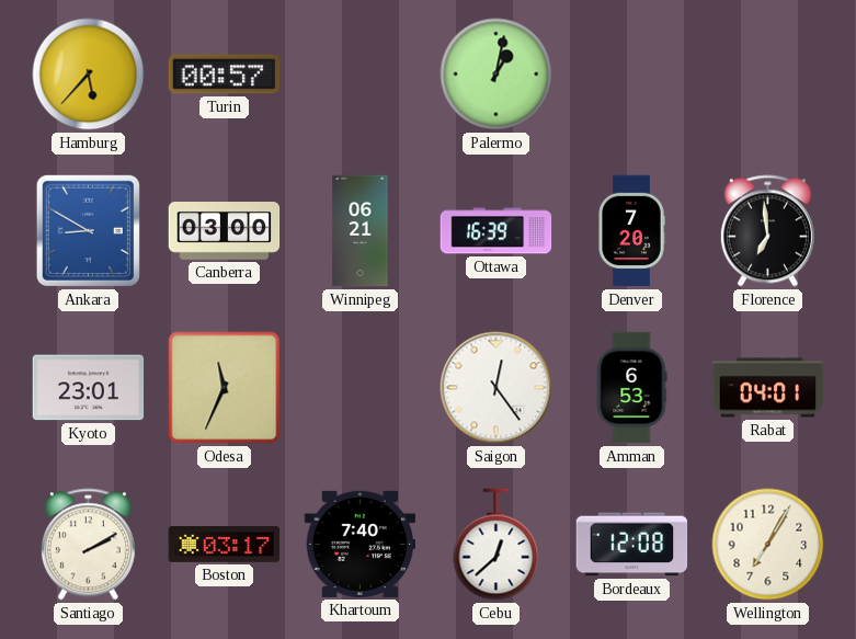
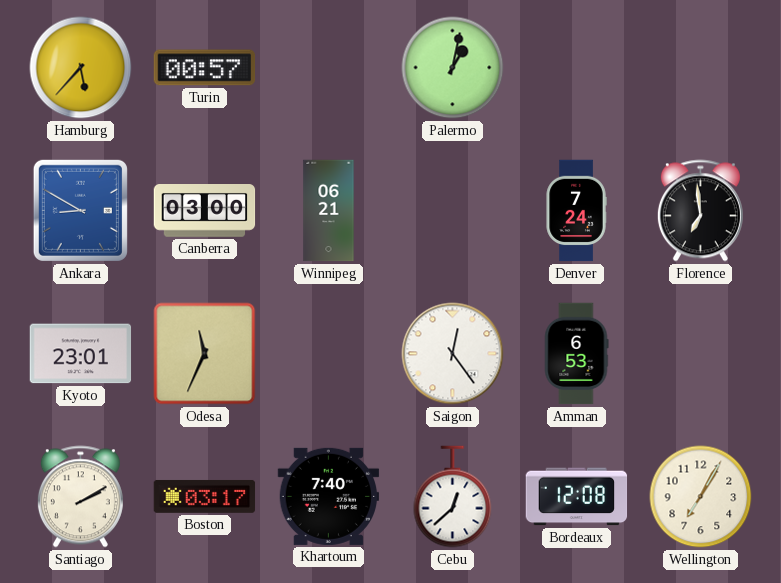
Ottawa: 16:39 -> none
Denver: 7:20 -> 7:24
Rabat: 04:01 -> none
